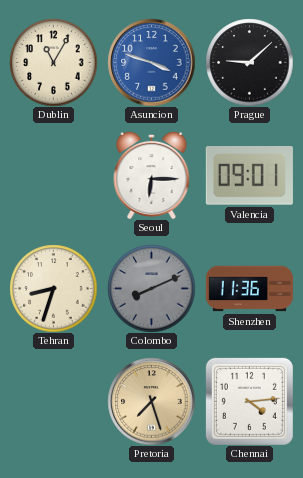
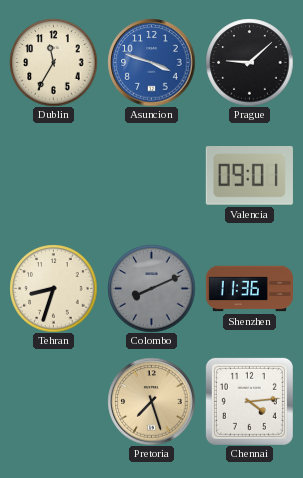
Dublin: 11:05 -> 11:35
Seoul: 6:15 -> none
